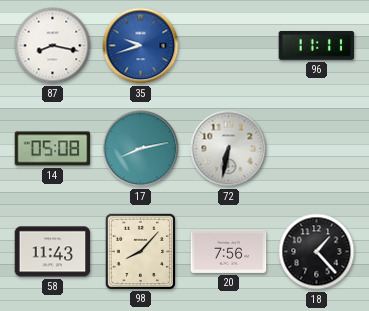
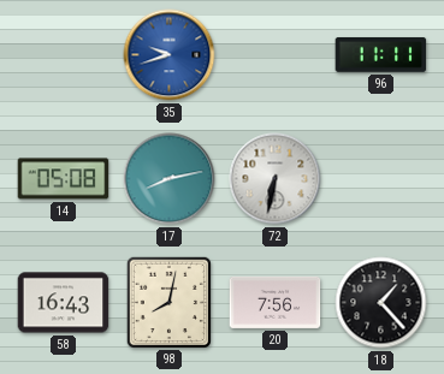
87: 8:17 -> none
58: 11:43 -> 16:43
98: 8:07 -> 8:02
